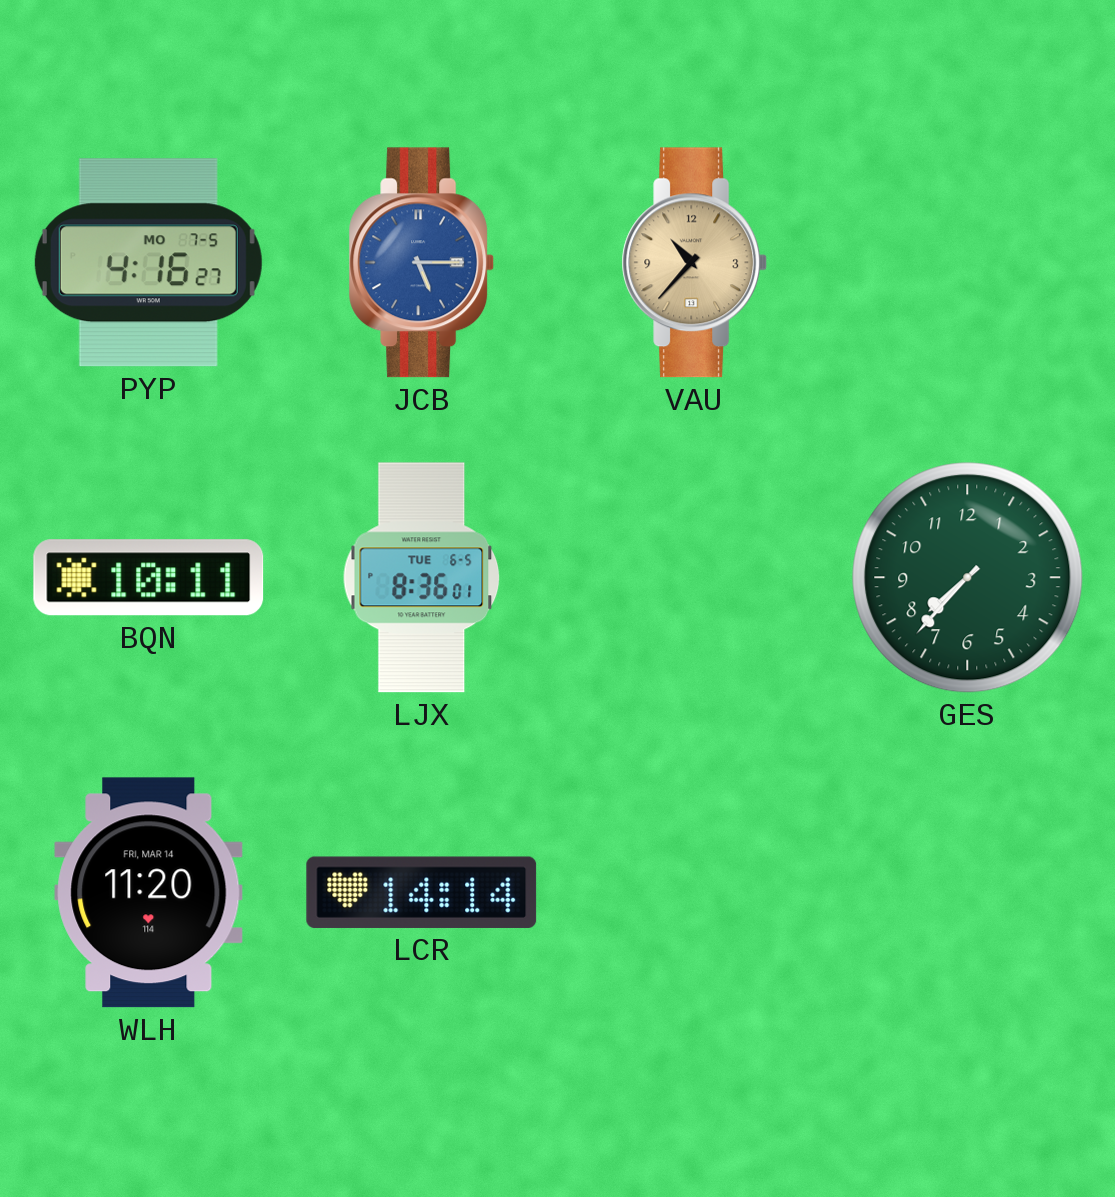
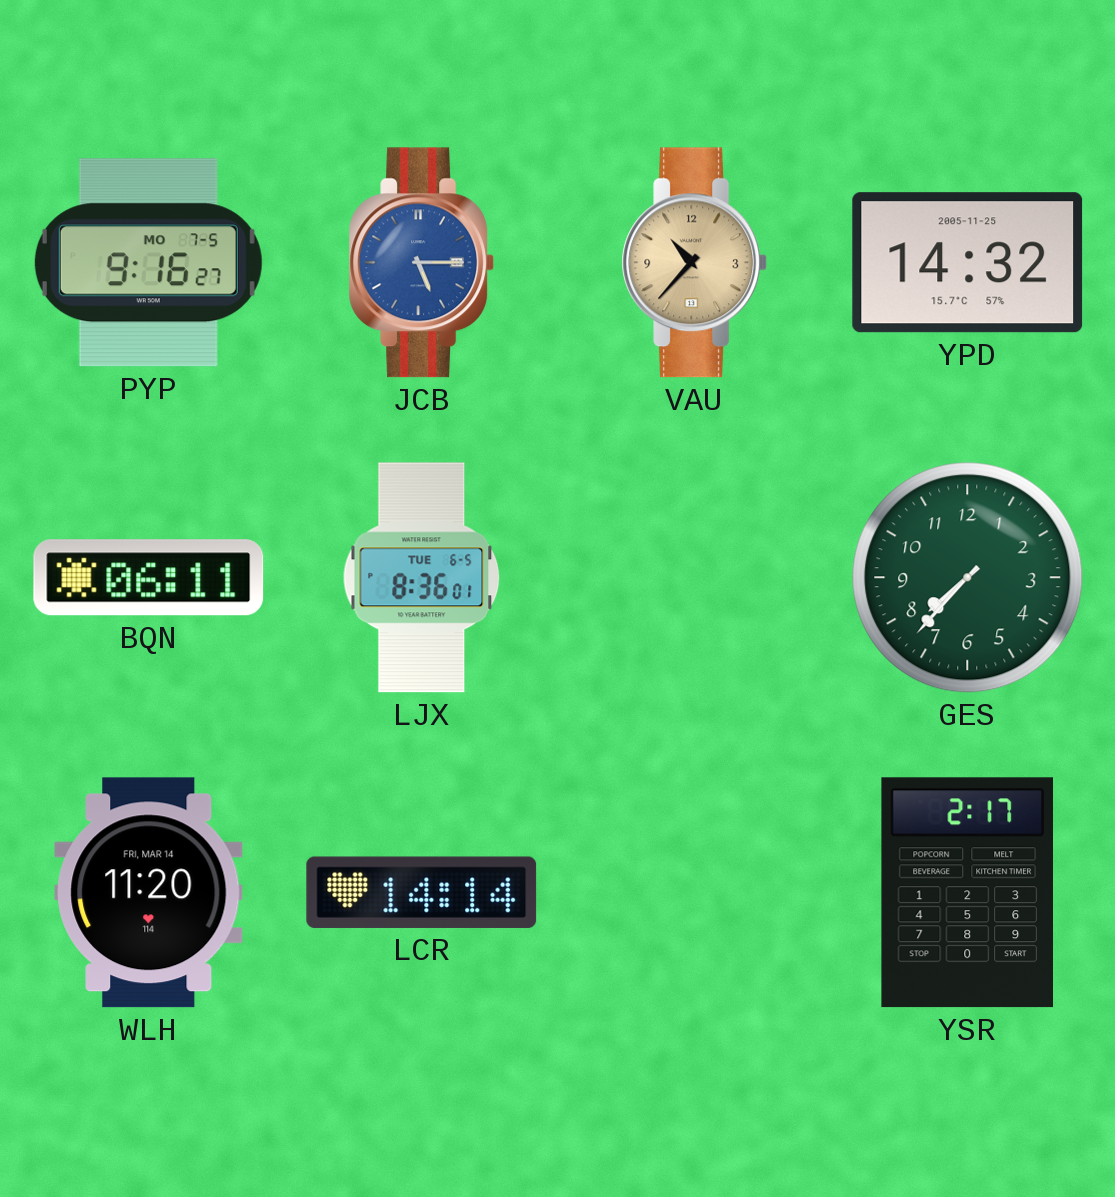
PYP: 4:16 -> 9:16
YPD: none -> 14:32
BQN: 10:11 -> 06:11
YSR: none -> 2:17
